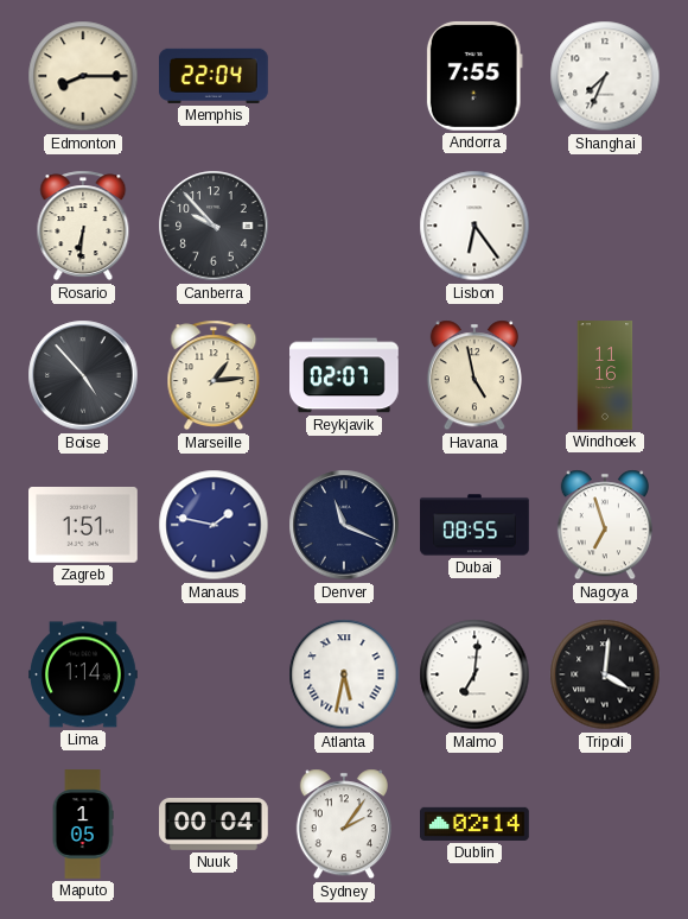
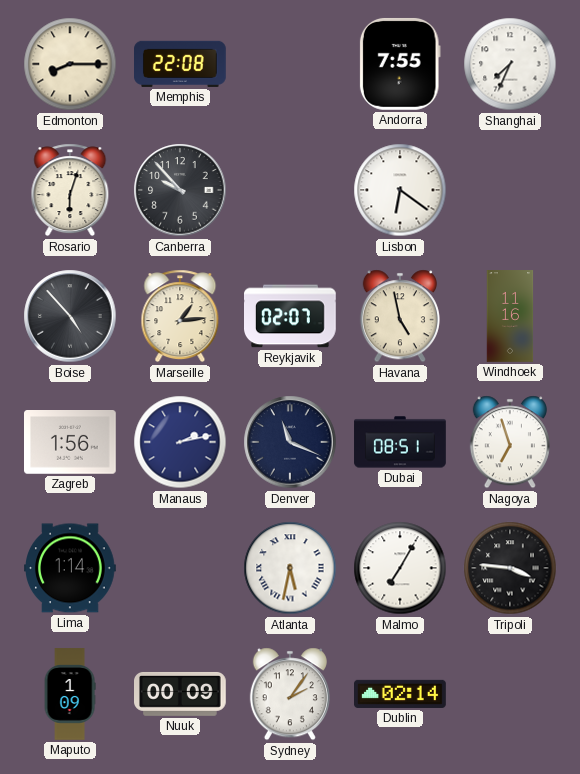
Memphis: 22:04 -> 22:08
Rosario: 6:31 -> 6:03
Lisbon: 6:24 -> 6:21
Zagreb: 1:51 -> 1:56
Manaus: 1:47 -> 2:13
Dubai: 08:55 -> 08:51
Malmo: 7:01 -> 7:05
Tripoli: 4:01 -> 3:46
Maputo: 1:05 -> 1:09
Nuuk: 00:04 -> 00:09
